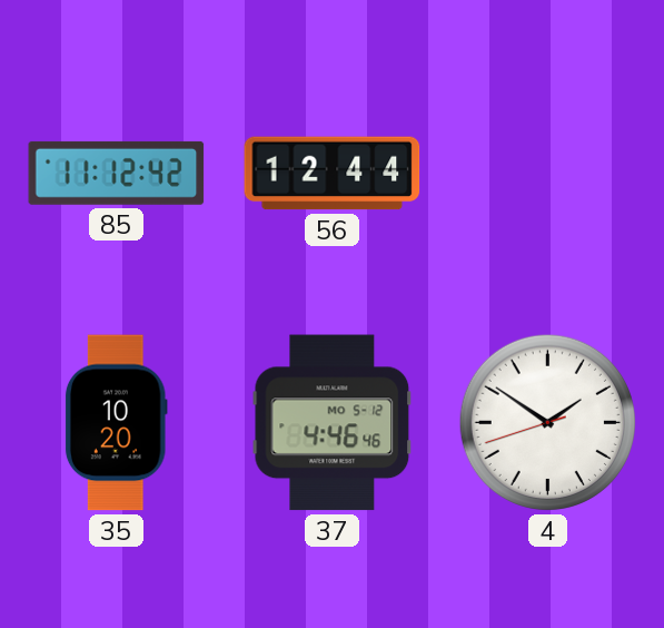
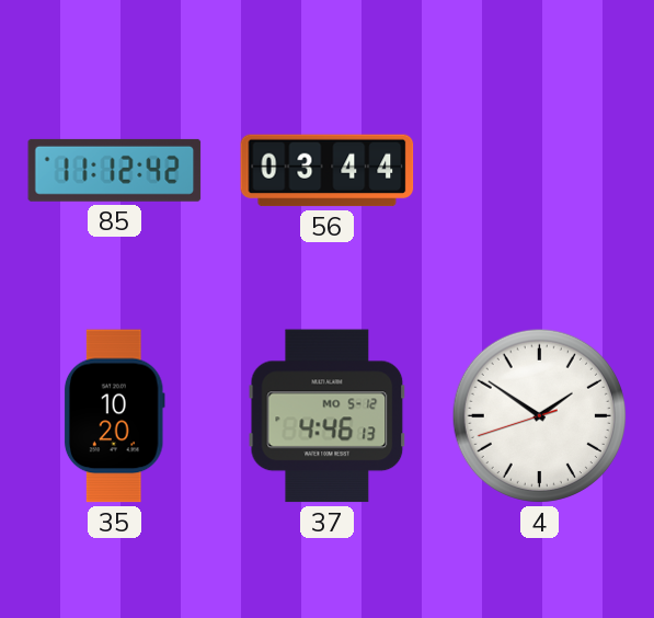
56: 12:44 -> 03:44
37: 4:46:46 -> 4:46:13
